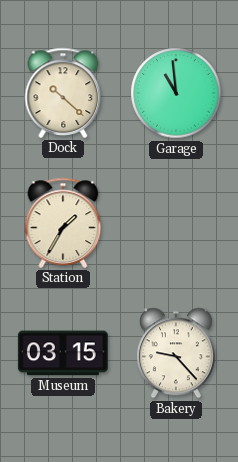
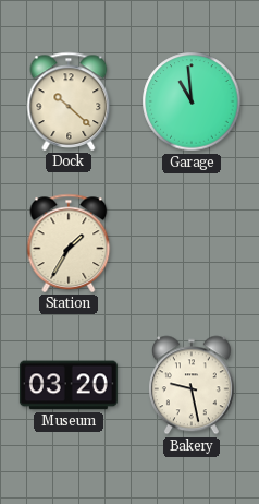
Museum: 03:15 -> 03:20
Bakery: 9:23 -> 9:28
